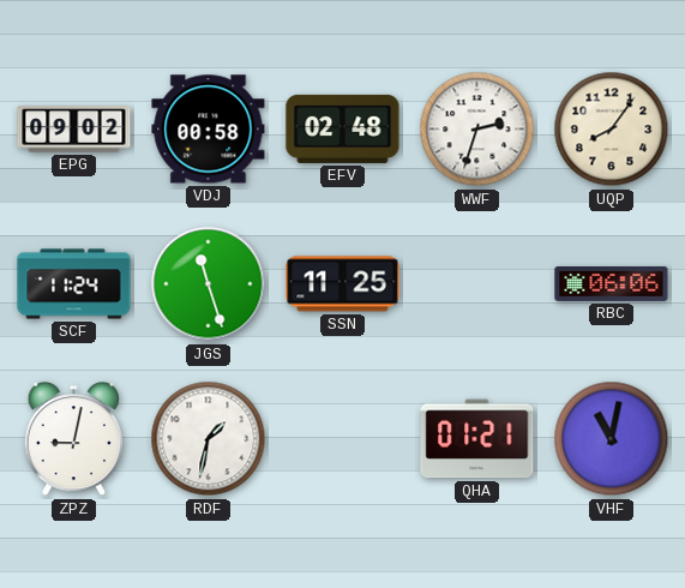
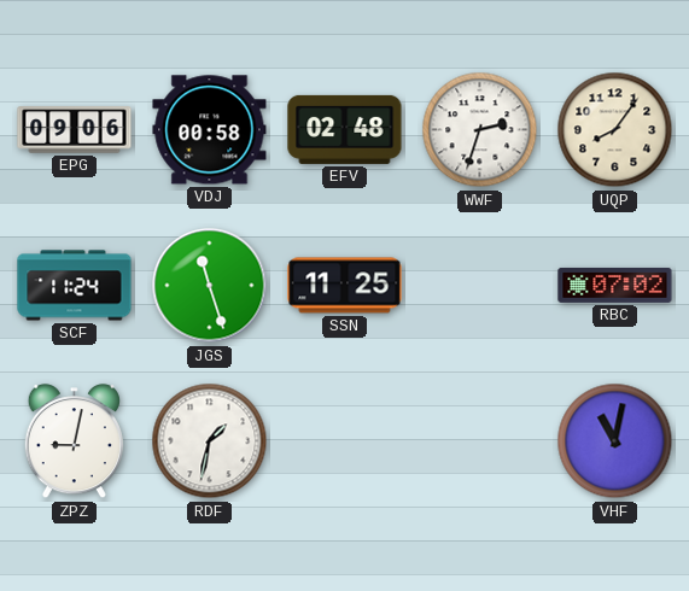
EPG: 09:02 -> 09:06
RBC: 06:06 -> 07:02
QHA: 01:21 -> none
